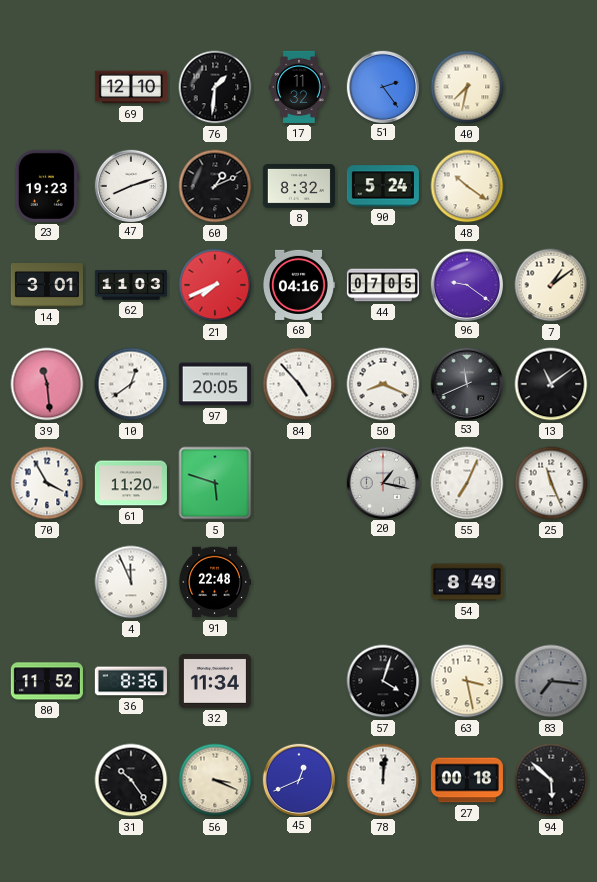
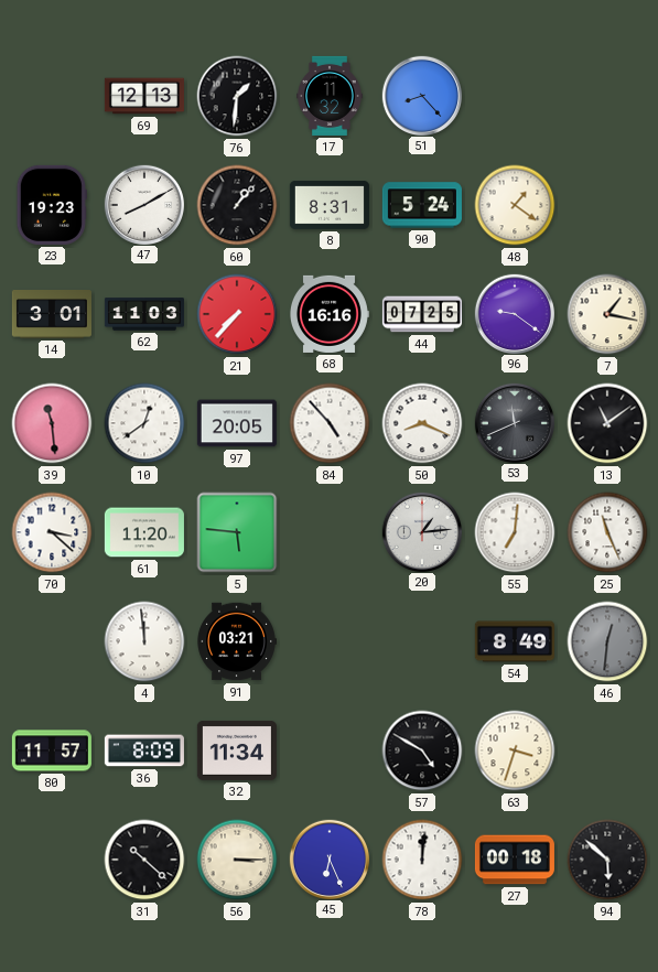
69: 12:10 -> 12:13
51: 2:24 -> 8:23
40: 7:32 -> none
47: 8:12 -> 8:10
60: 1:11 -> 1:07
8: 8:32 -> 8:31
48: 10:21 -> 1:21
21: 7:41 -> 7:37
68: 04:16 -> 16:16
44: 07:05 -> 07:25
7: 1:09 -> 1:17
70: 3:55 -> 3:22
5: 5:48 -> 5:46
20: 1:17 -> 1:14
55: 7:04 -> 7:01
4: 11:56 -> 11:59
91: 22:48 -> 03:21
46: none -> 12:31
80: 11:52 -> 11:57
36: 8:36 -> 8:09
57: 4:03 -> 4:50
63: 3:28 -> 3:33
83: 7:16 -> none
31: 10:24 -> 10:22
56: 3:19 -> 3:15
45: 12:41 -> 6:26
